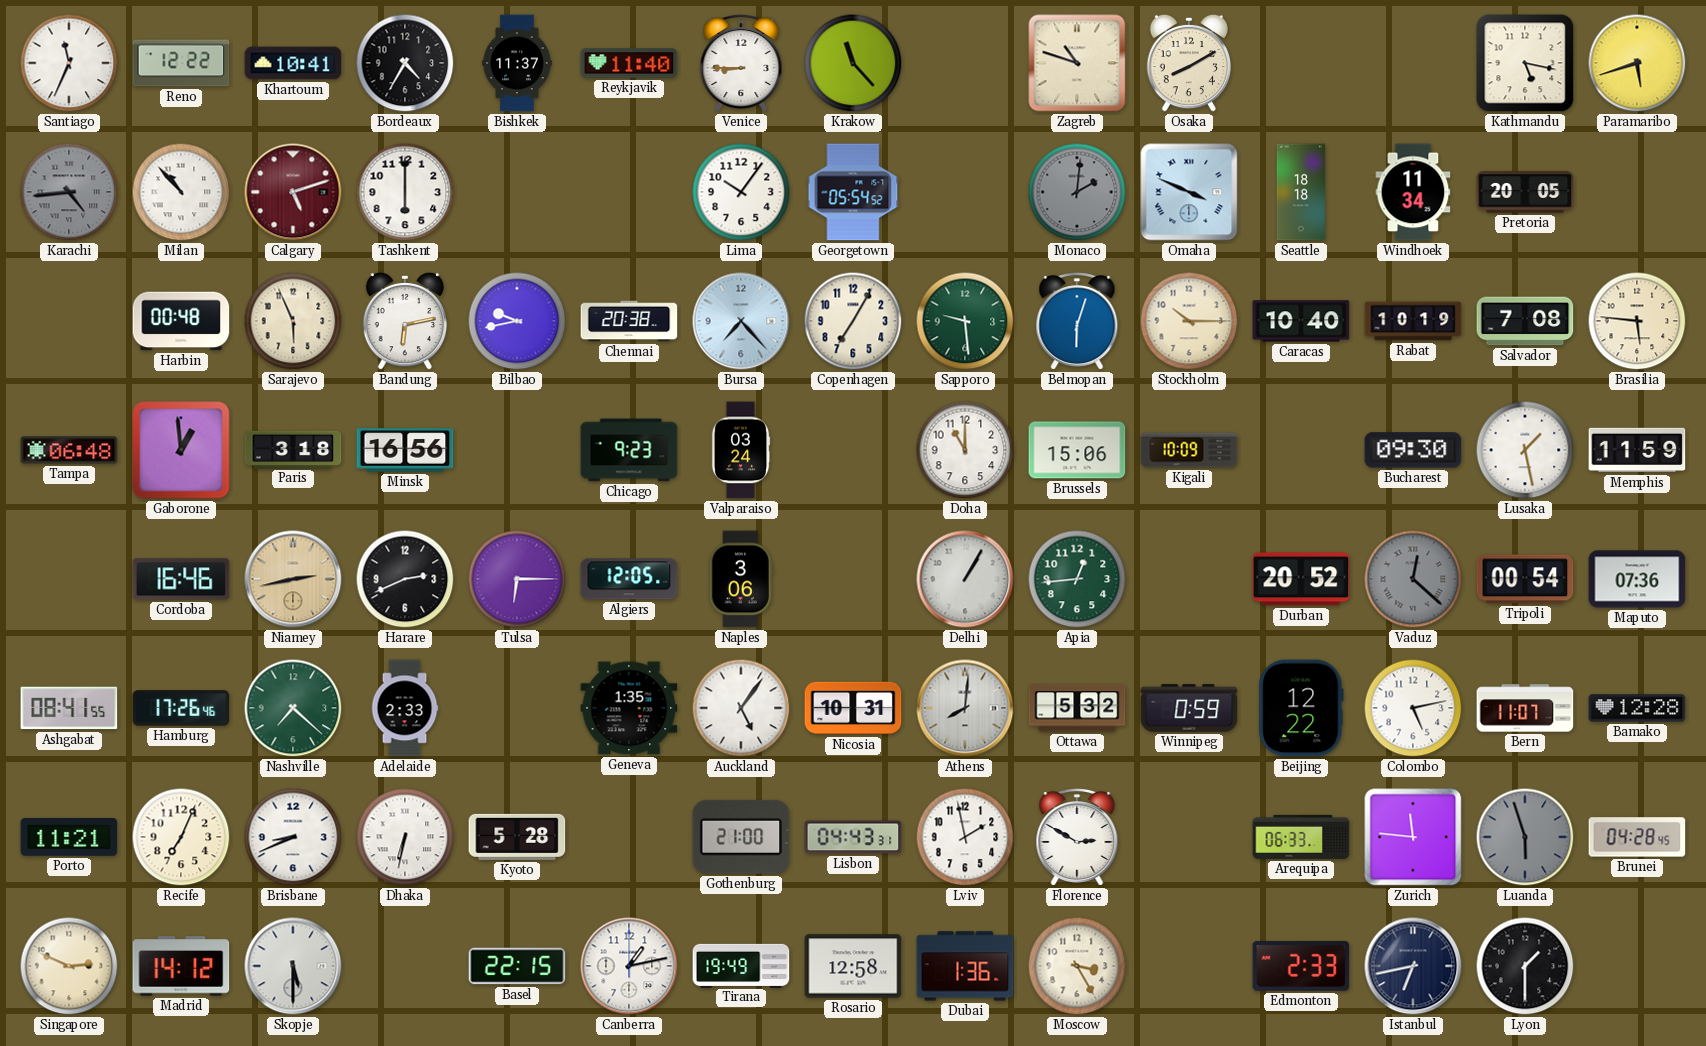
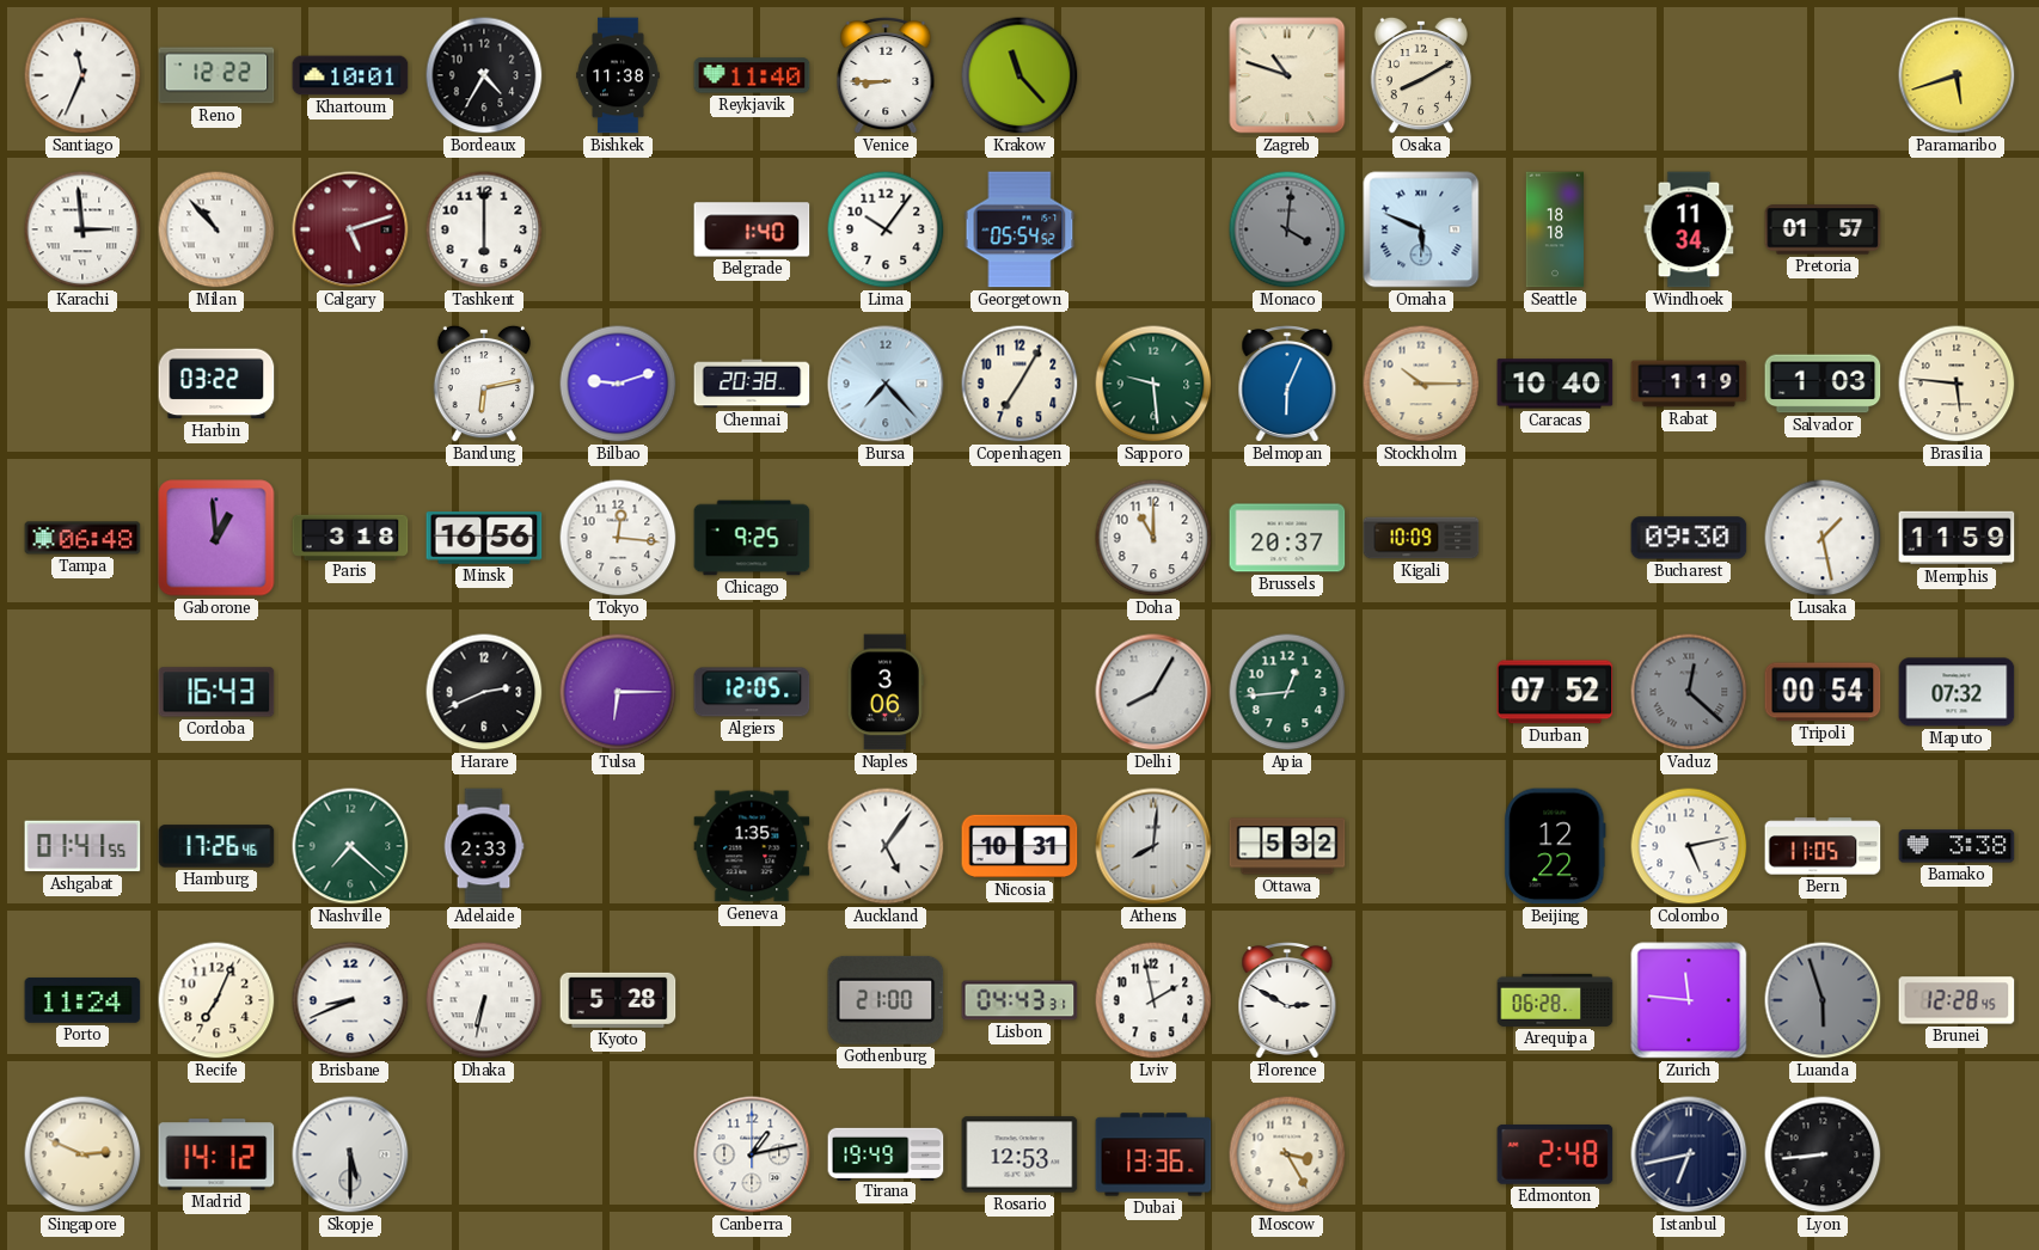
Khartoum: 10:41 -> 10:01
Bishkek: 11:37 -> 11:38
Kathmandu: 5:17 -> none
Karachi: 4:44 -> 2:59
Karachi dial: grey -> white
Belgrade: none -> 1:40
Monaco: 2:01 -> 4:01
Omaha: 3:49 -> 5:49
Pretoria: 20:05 -> 01:57
Harbin: 00:48 -> 03:22
Sarajevo: 5:56 -> none
Bilbao: 9:43 -> 9:12
Belmopan: 6:03 -> 6:04
Rabat: 10:19 -> 1:19
Salvador: 7:08 -> 1:03
Tokyo: none -> 12:16
Chicago: 9:23 -> 9:25
Valparaiso: 03:24 -> none
Brussels: 15:06 -> 20:37
Cordoba: 16:46 -> 16:43
Niamey: 2:43 -> none
Delhi: 1:05 -> 8:05
Durban: 20:52 -> 07:52
Maputo: 07:36 -> 07:32
Ashgabat: 08:41 -> 01:41
Winnipeg: 0:59 -> none
Bern: 11:07 -> 11:05
Bamako: 12:28 -> 3:38
Porto: 11:21 -> 11:24
Arequipa: 06:33 -> 06:28
Brunei: 04:28 -> 12:28
Basel: 22:15 -> none
Rosario: 12:58 -> 12:53
Dubai: 1:36 -> 13:36
Edmonton: 2:33 -> 2:48
Lyon: 1:30 -> 8:44
